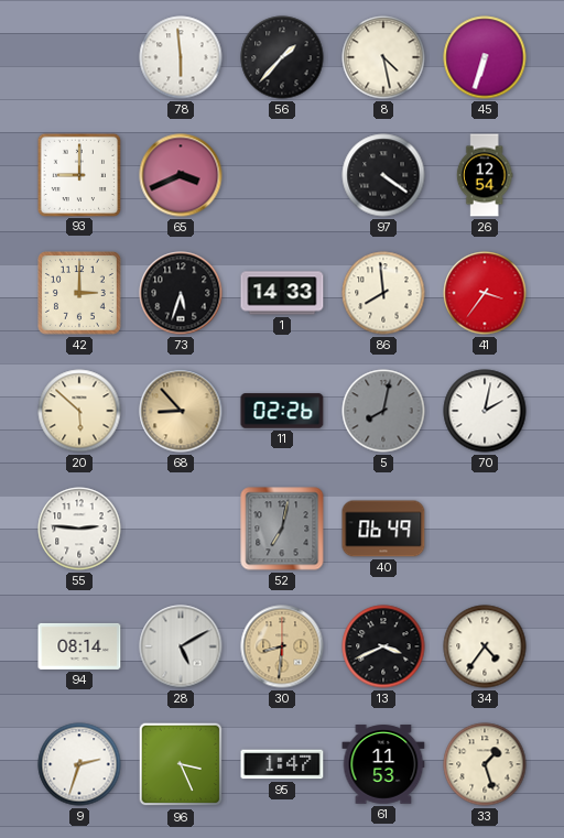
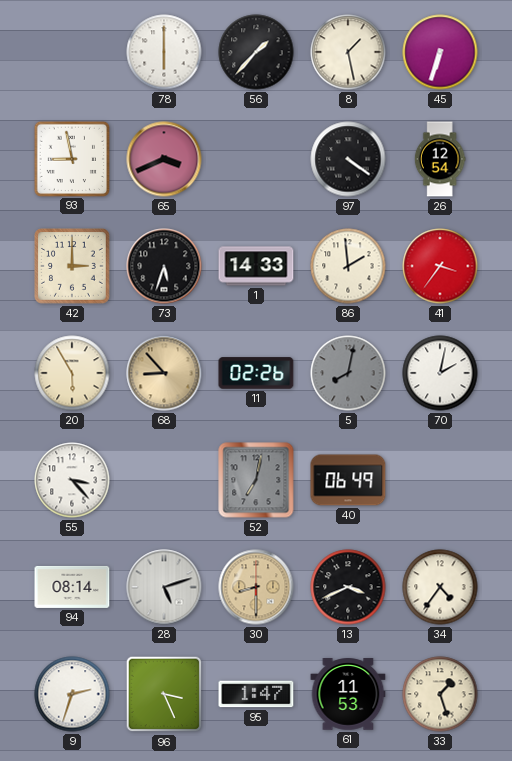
78: 5:59 -> 6:00
8: 4:28 -> 1:28
93: 9:00 -> 8:58
86: 7:59 -> 1:59
20: 5:52 -> 5:55
55: 2:46 -> 3:23
28: 5:10 -> 5:12
30: 8:31 -> 8:30
